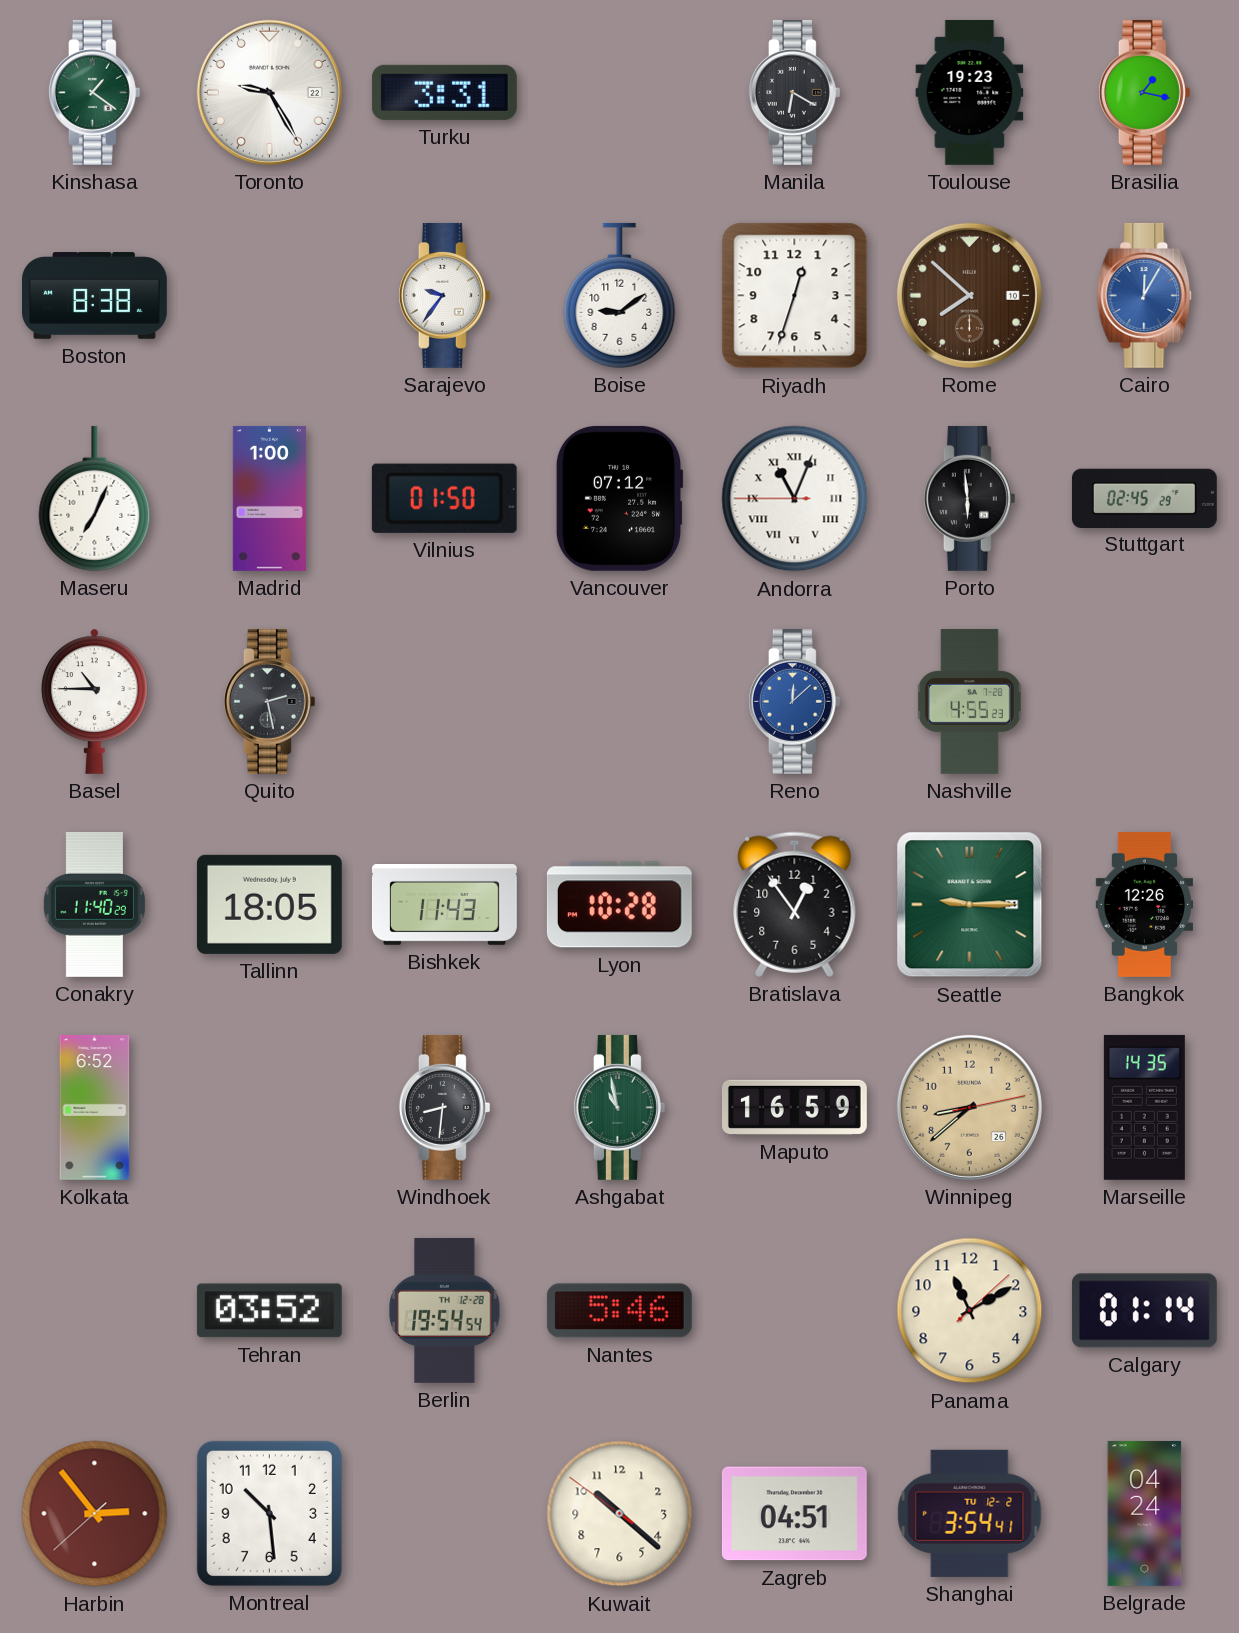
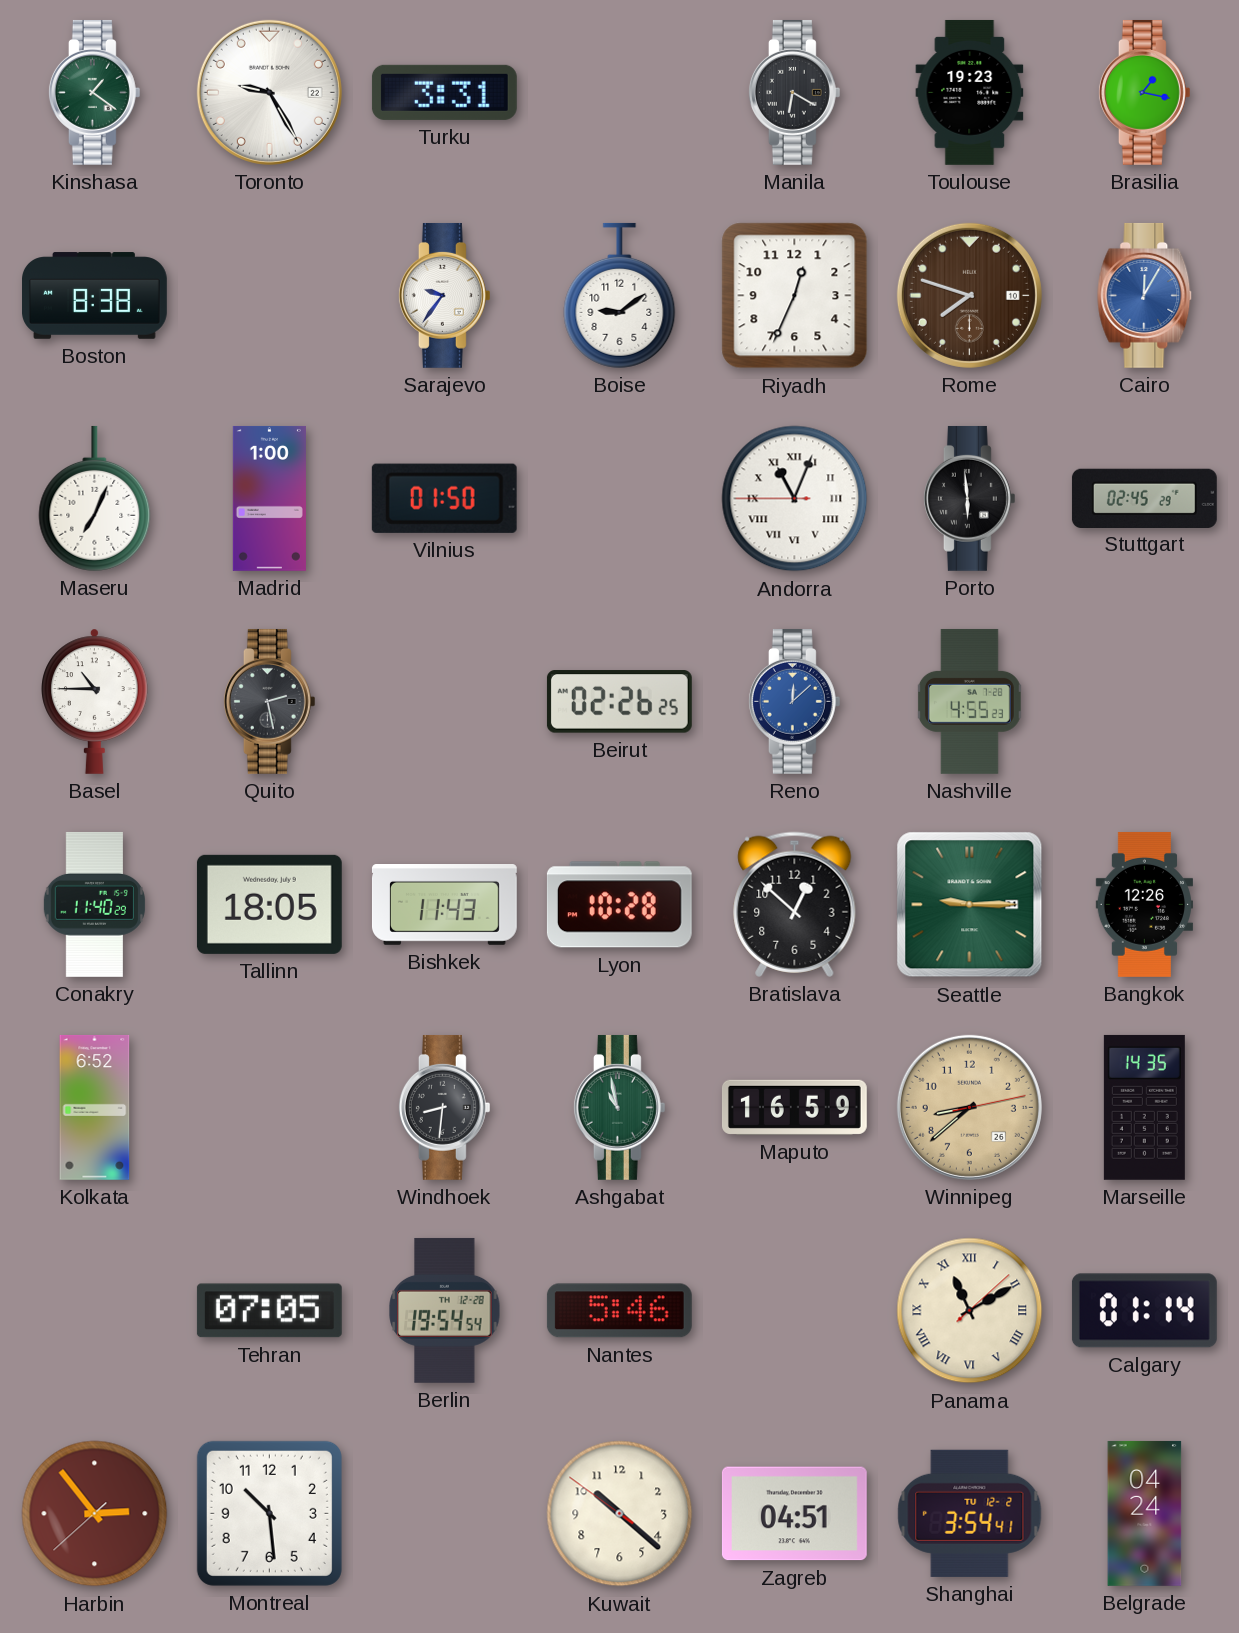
Riyadh: 12:33 -> 12:34
Rome: 7:52 -> 7:48
Vancouver: 07:12 -> none
Beirut: none -> 02:26
Bratislava: 12:54 -> 12:52
Tehran: 03:52 -> 07:05
Panama numerals: Arabic -> Roman
